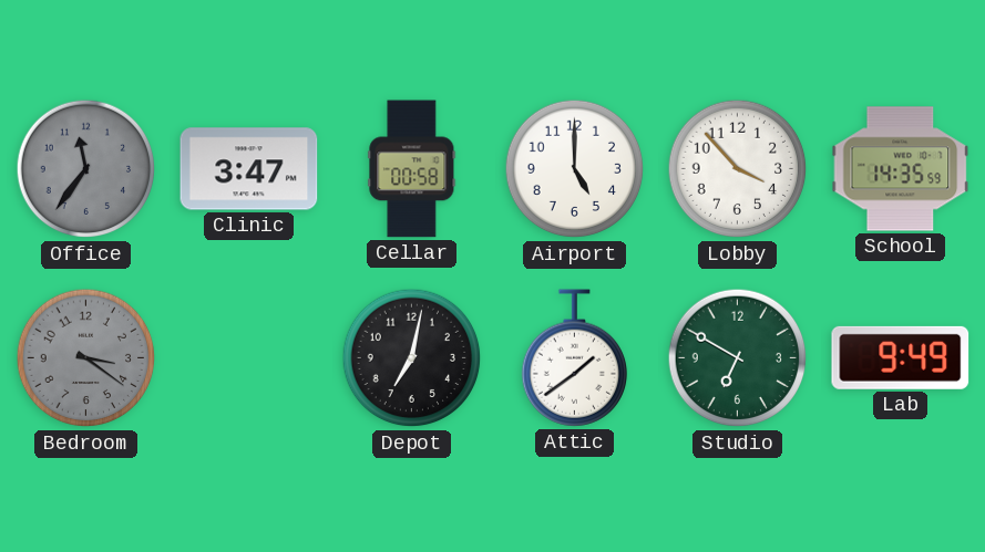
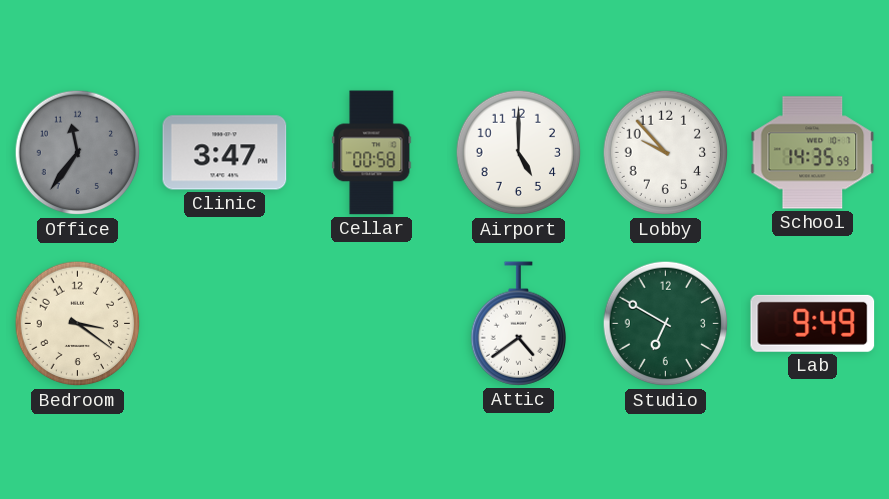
Lobby: 3:53 -> 9:53
Bedroom dial: grey -> cream
Depot: 7:02 -> none
Attic: 1:39 -> 4:39
